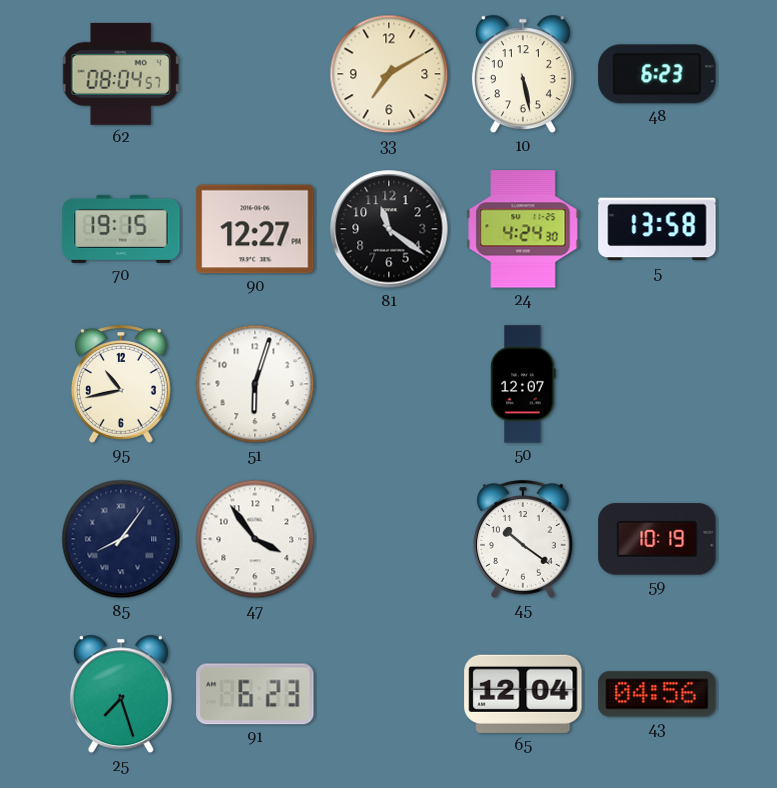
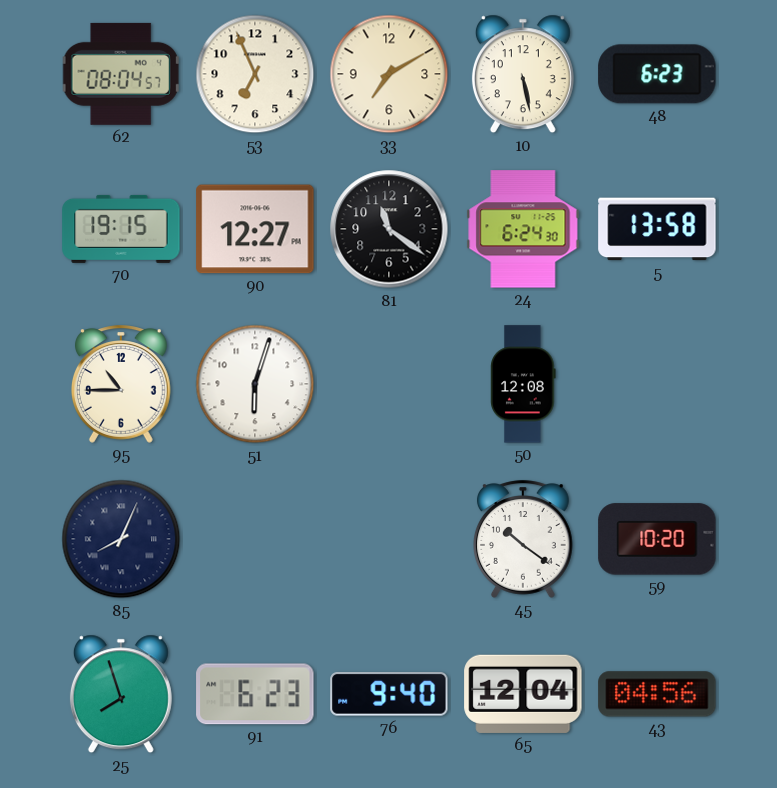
53: none -> 6:56
24: 4:24 -> 6:24
95: 10:43 -> 10:45
50: 12:07 -> 12:08
85: 8:06 -> 8:04
47: 3:54 -> none
59: 10:19 -> 10:20
25: 7:27 -> 7:57
76: none -> 9:40
